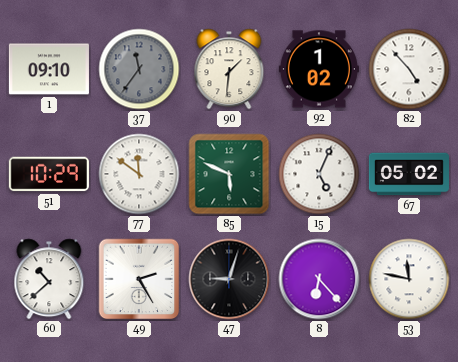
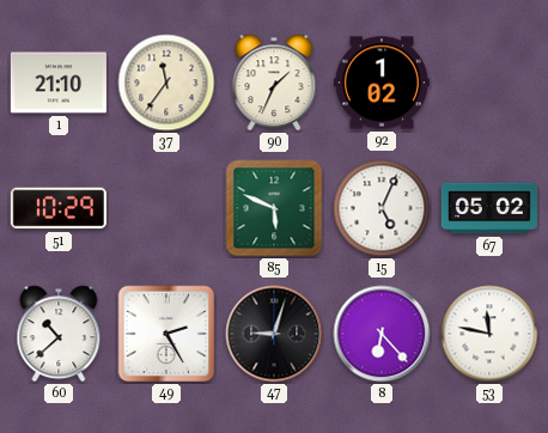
1: 09:10 -> 21:10
37 dial: grey -> cream
90: 1:31 -> 1:34
82: 4:53 -> none
77: 11:51 -> none
